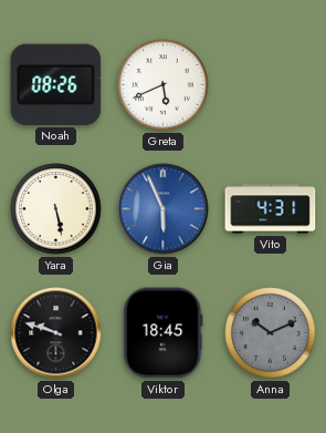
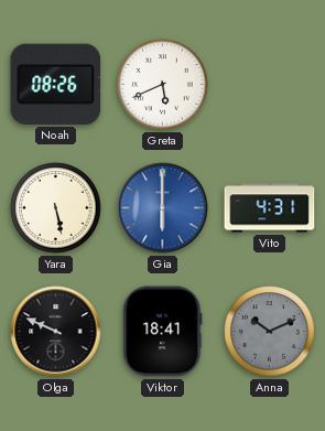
Gia: 5:56 -> 6:00
Olga: 9:48 -> 9:49
Viktor: 18:45 -> 18:41
